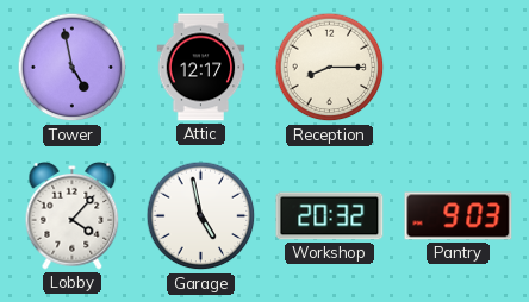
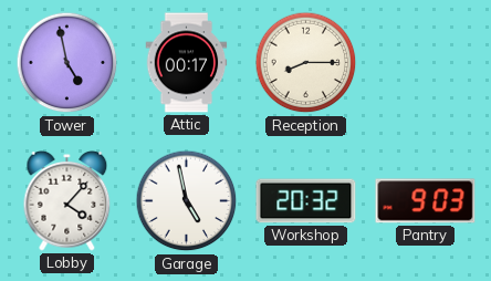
Attic: 12:17 -> 00:17
